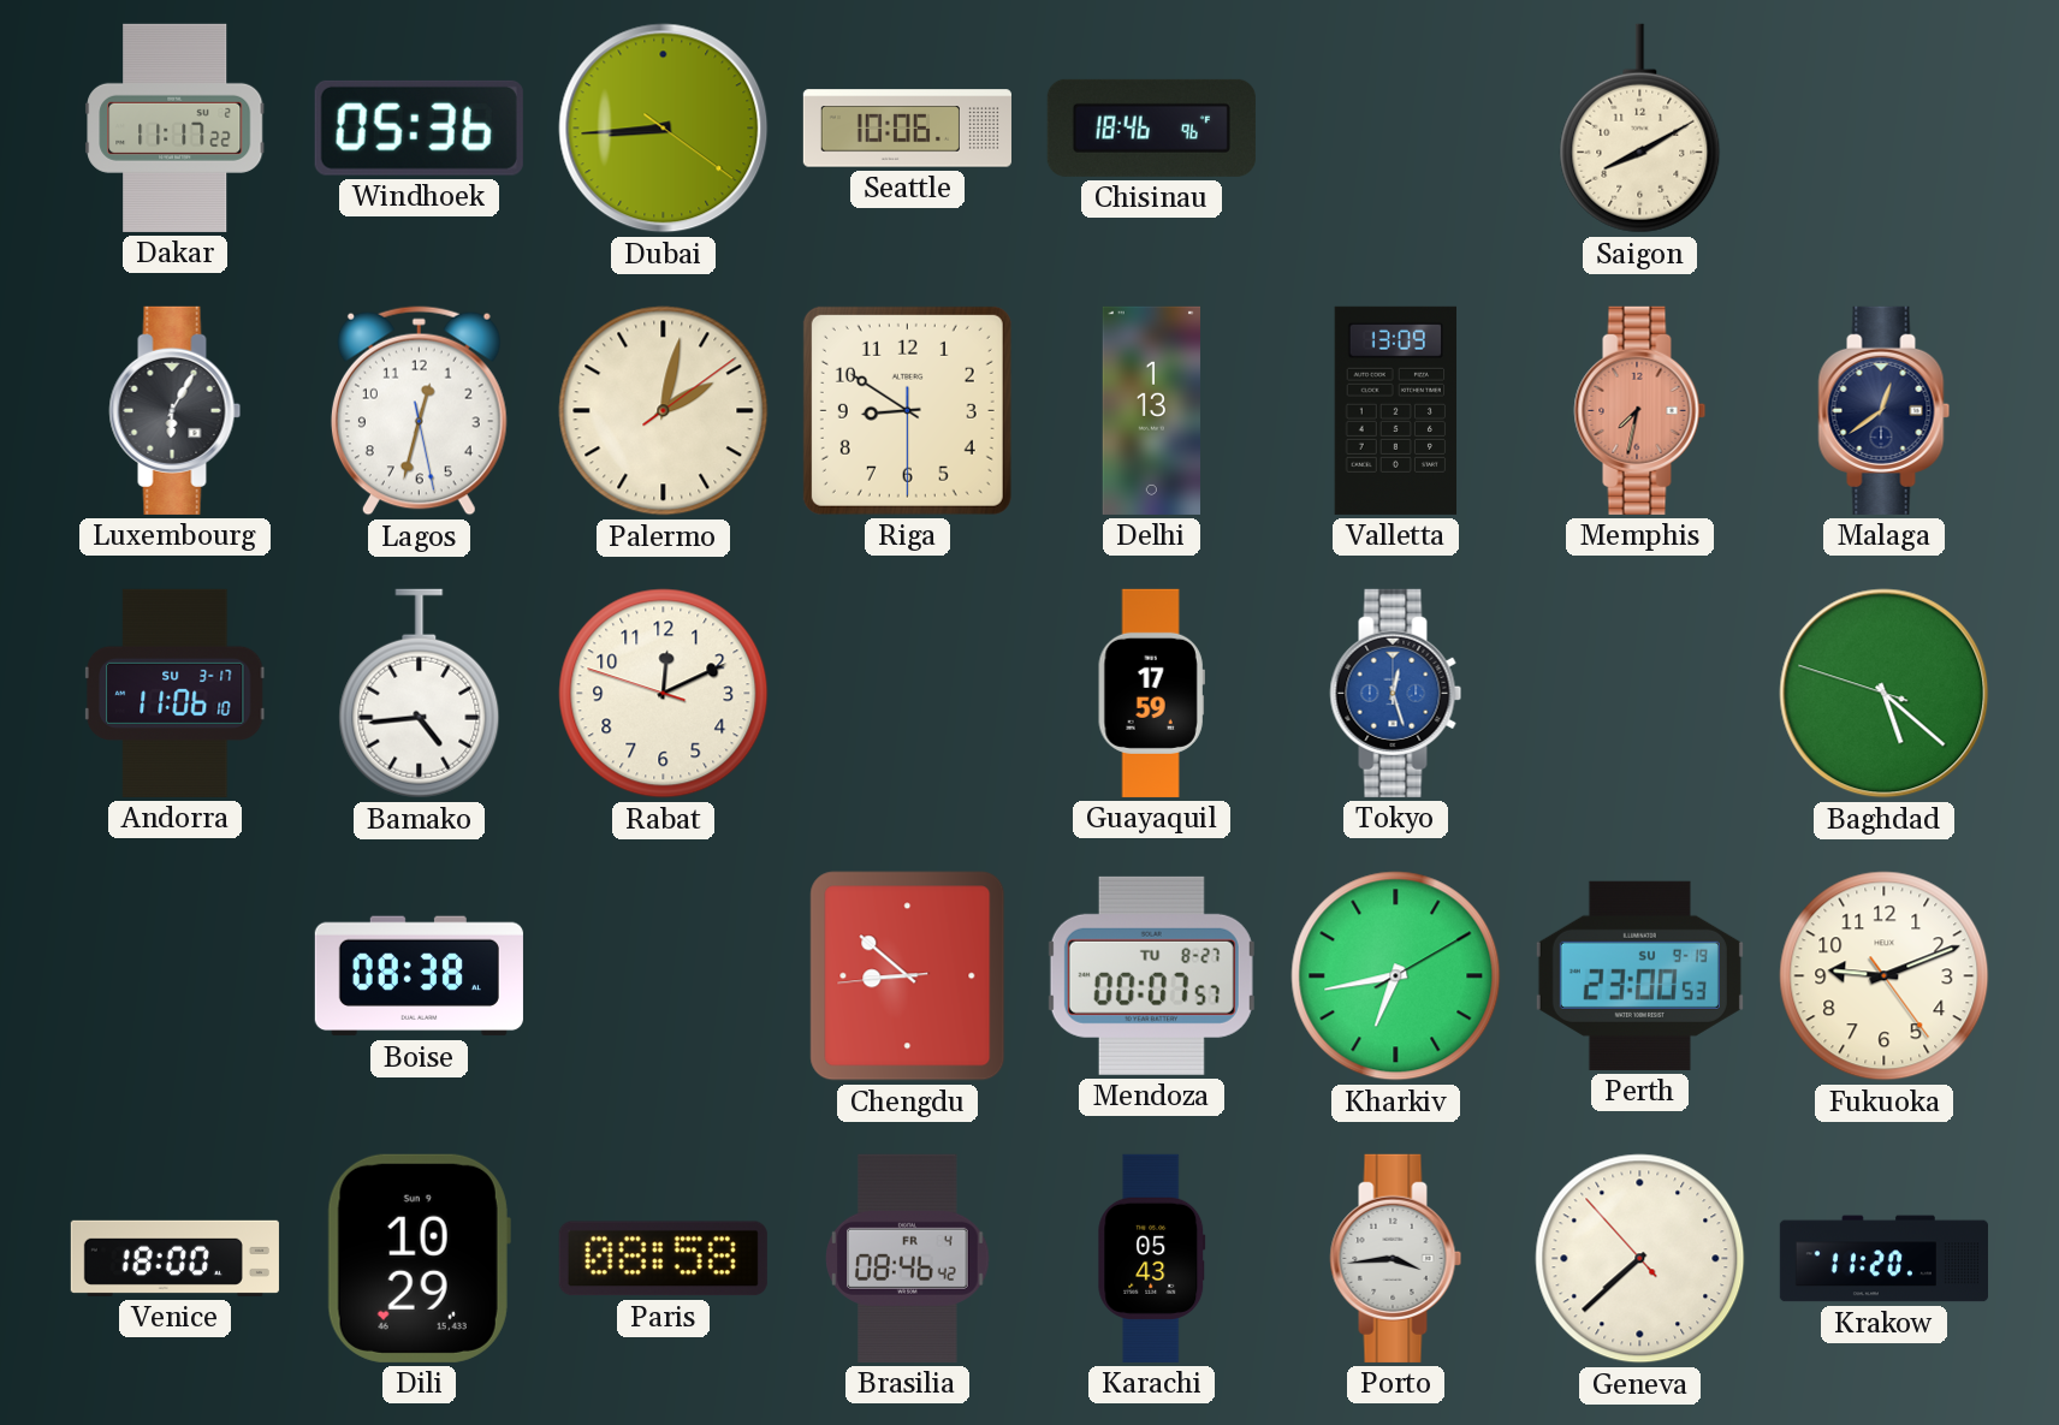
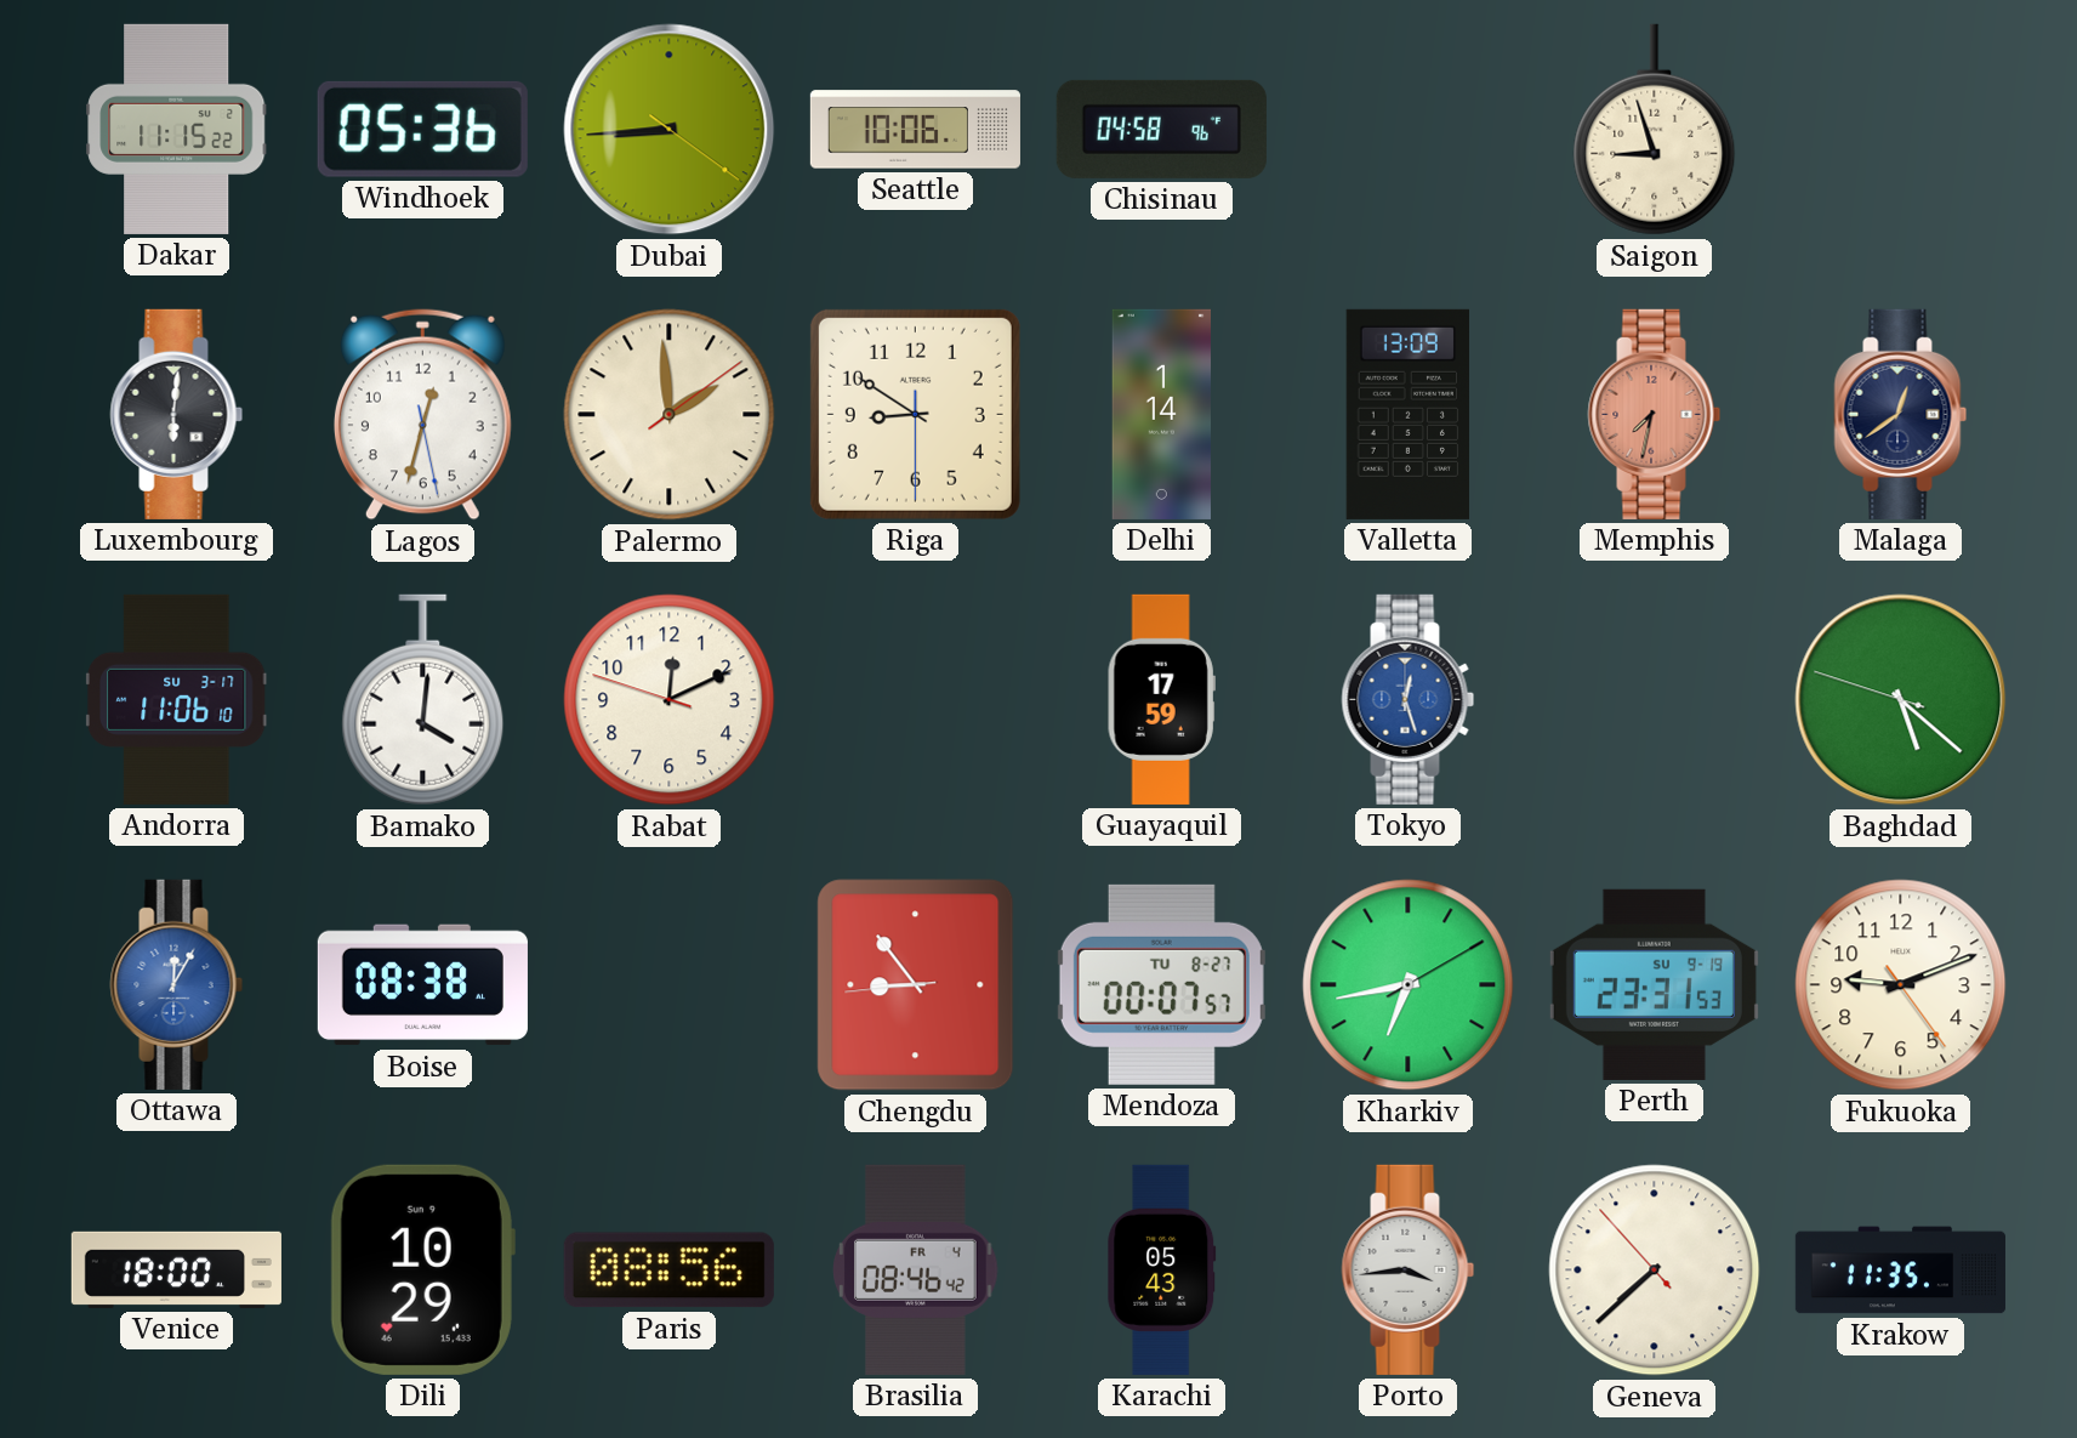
Dakar: 11:17 -> 11:15
Chisinau: 18:46 -> 04:58
Saigon: 8:10 -> 8:57
Luxembourg: 6:05 -> 6:01
Palermo: 2:02 -> 1:59
Delhi: 1:13 -> 1:14
Bamako: 4:44 -> 4:01
Ottawa: none -> 12:05
Chengdu: 8:51 -> 8:53
Perth: 23:00 -> 23:31
Paris: 08:58 -> 08:56
Krakow: 11:20 -> 11:35
